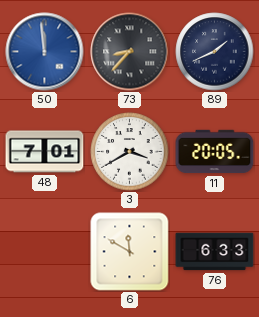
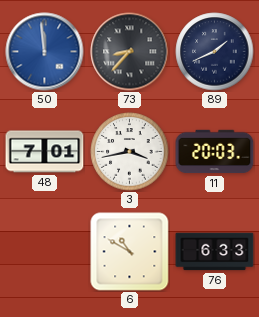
3: 3:40 -> 3:43
11: 20:05 -> 20:03
6: 11:50 -> 10:50
